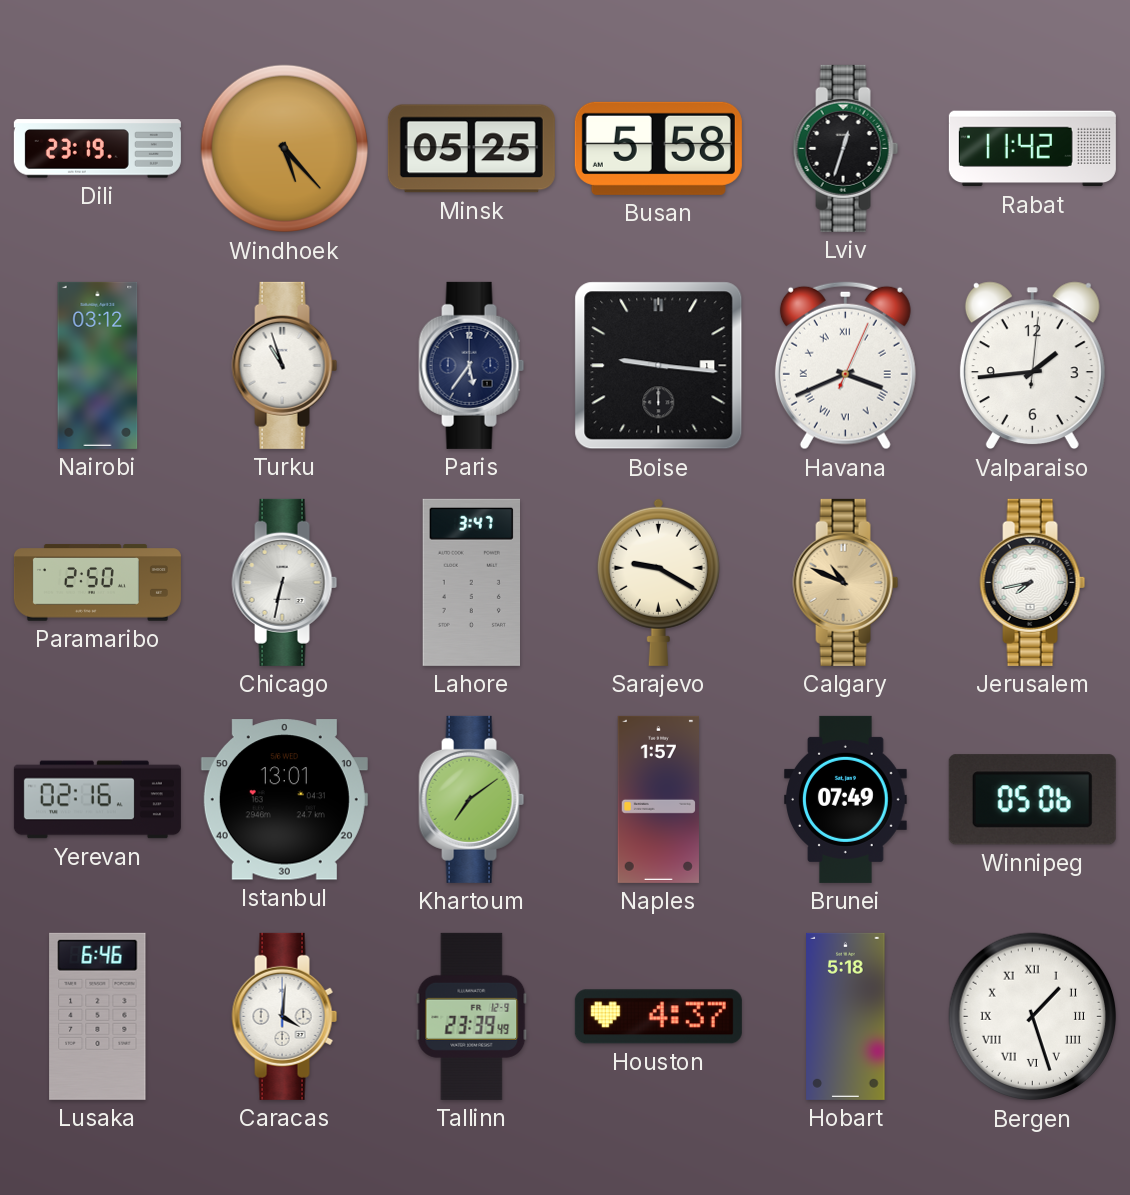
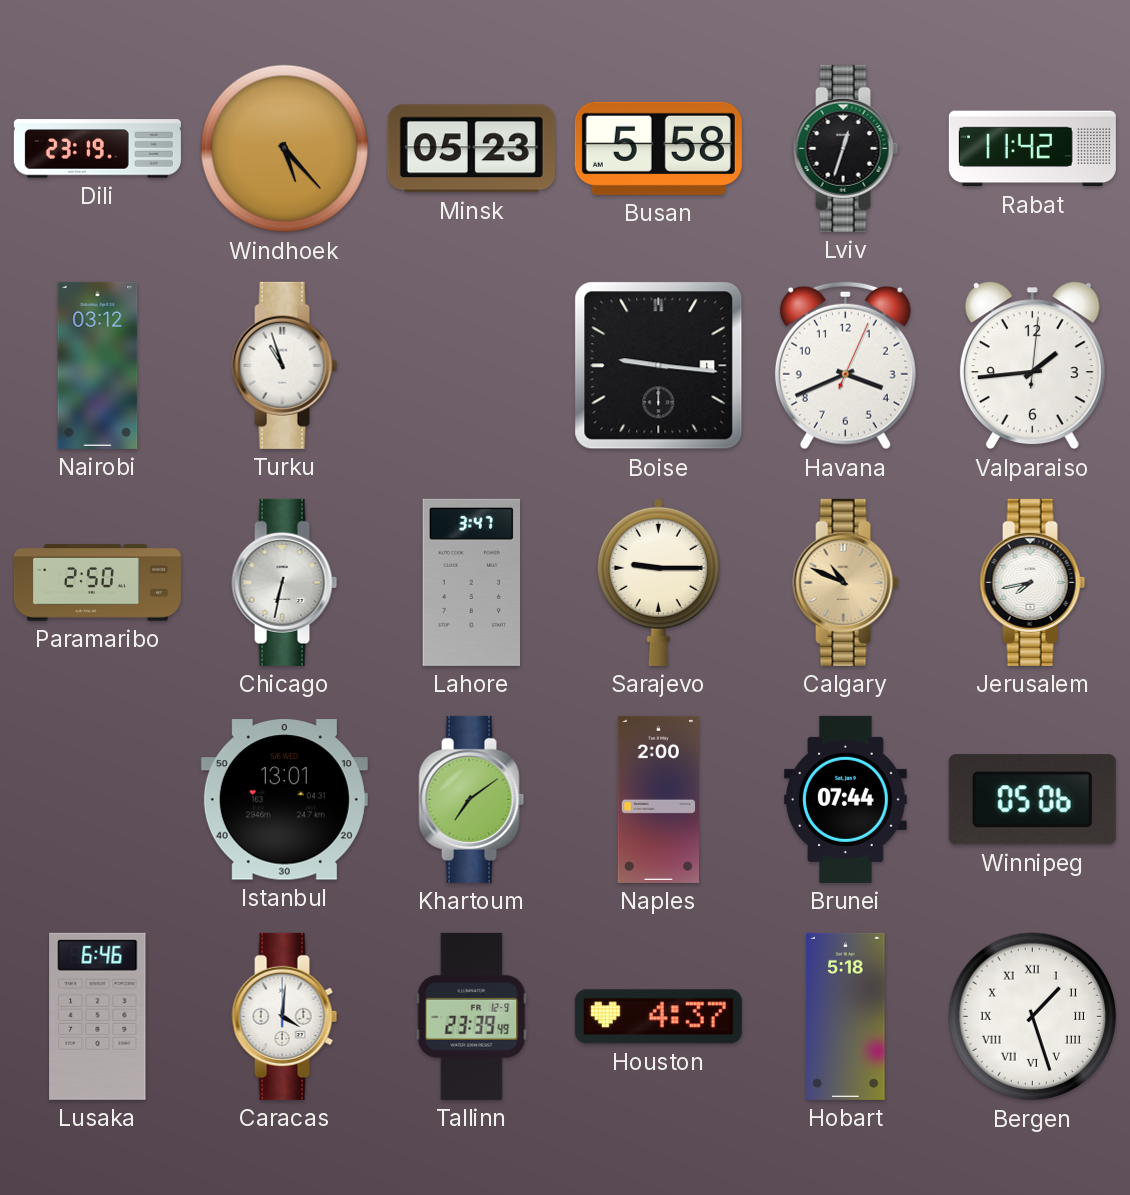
Minsk: 05:25 -> 05:23
Paris: 5:36 -> none
Havana numerals: Roman -> Arabic
Sarajevo: 9:20 -> 9:15
Yerevan: 02:16 -> none
Naples: 1:57 -> 2:00
Brunei: 07:49 -> 07:44
